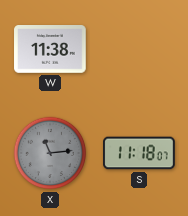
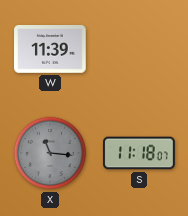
W: 11:38 -> 11:39
X: 11:14 -> 11:16
